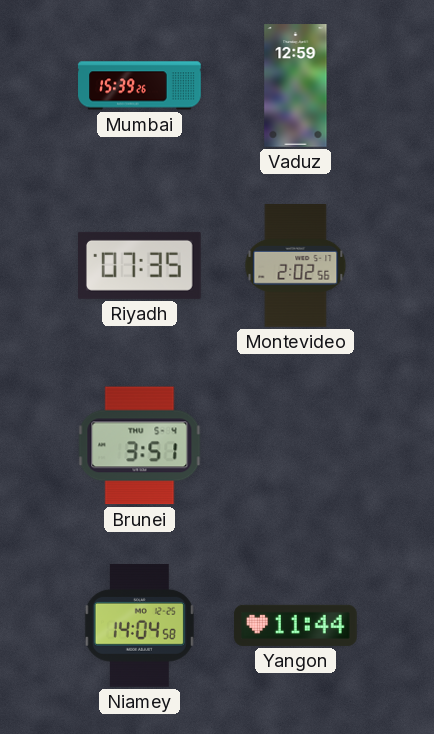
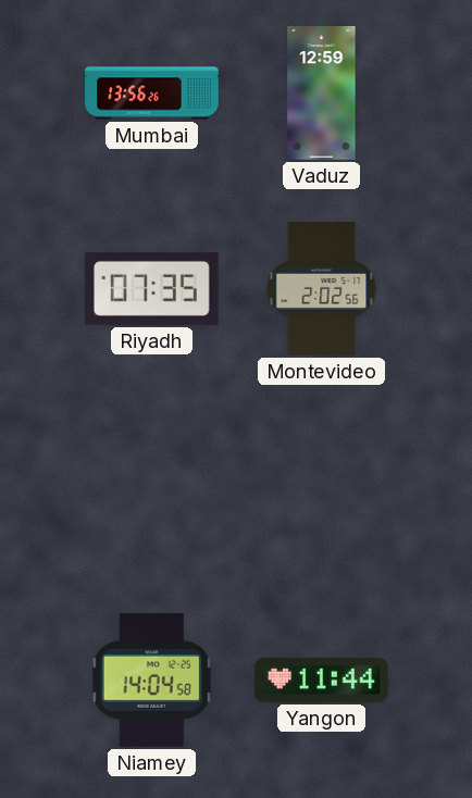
Mumbai: 15:39 -> 13:56
Brunei: 3:51 -> none
